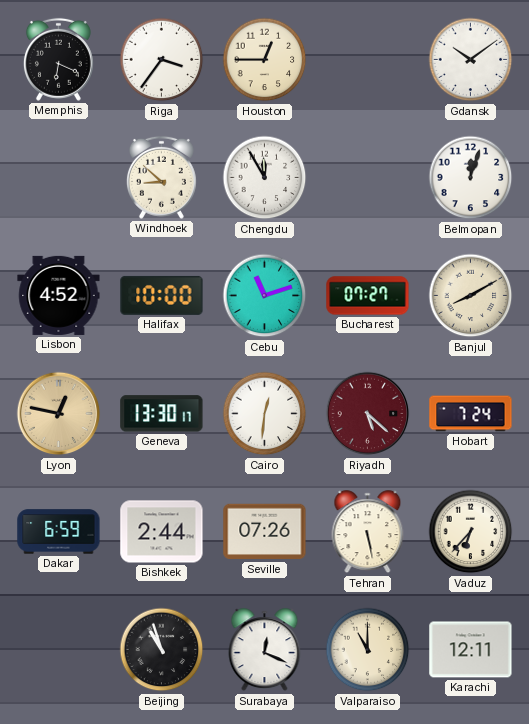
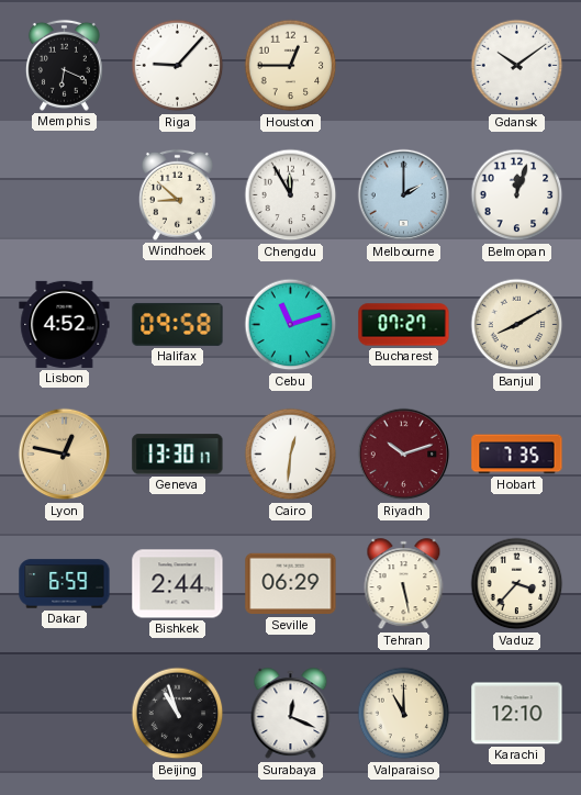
Riga: 3:36 -> 9:07
Melbourne: none -> 2:00
Halifax: 10:00 -> 09:58
Riyadh: 5:22 -> 10:12
Hobart: 7:24 -> 7:35
Seville: 07:26 -> 06:29
Vaduz: 6:37 -> 3:37
Karachi: 12:11 -> 12:10
